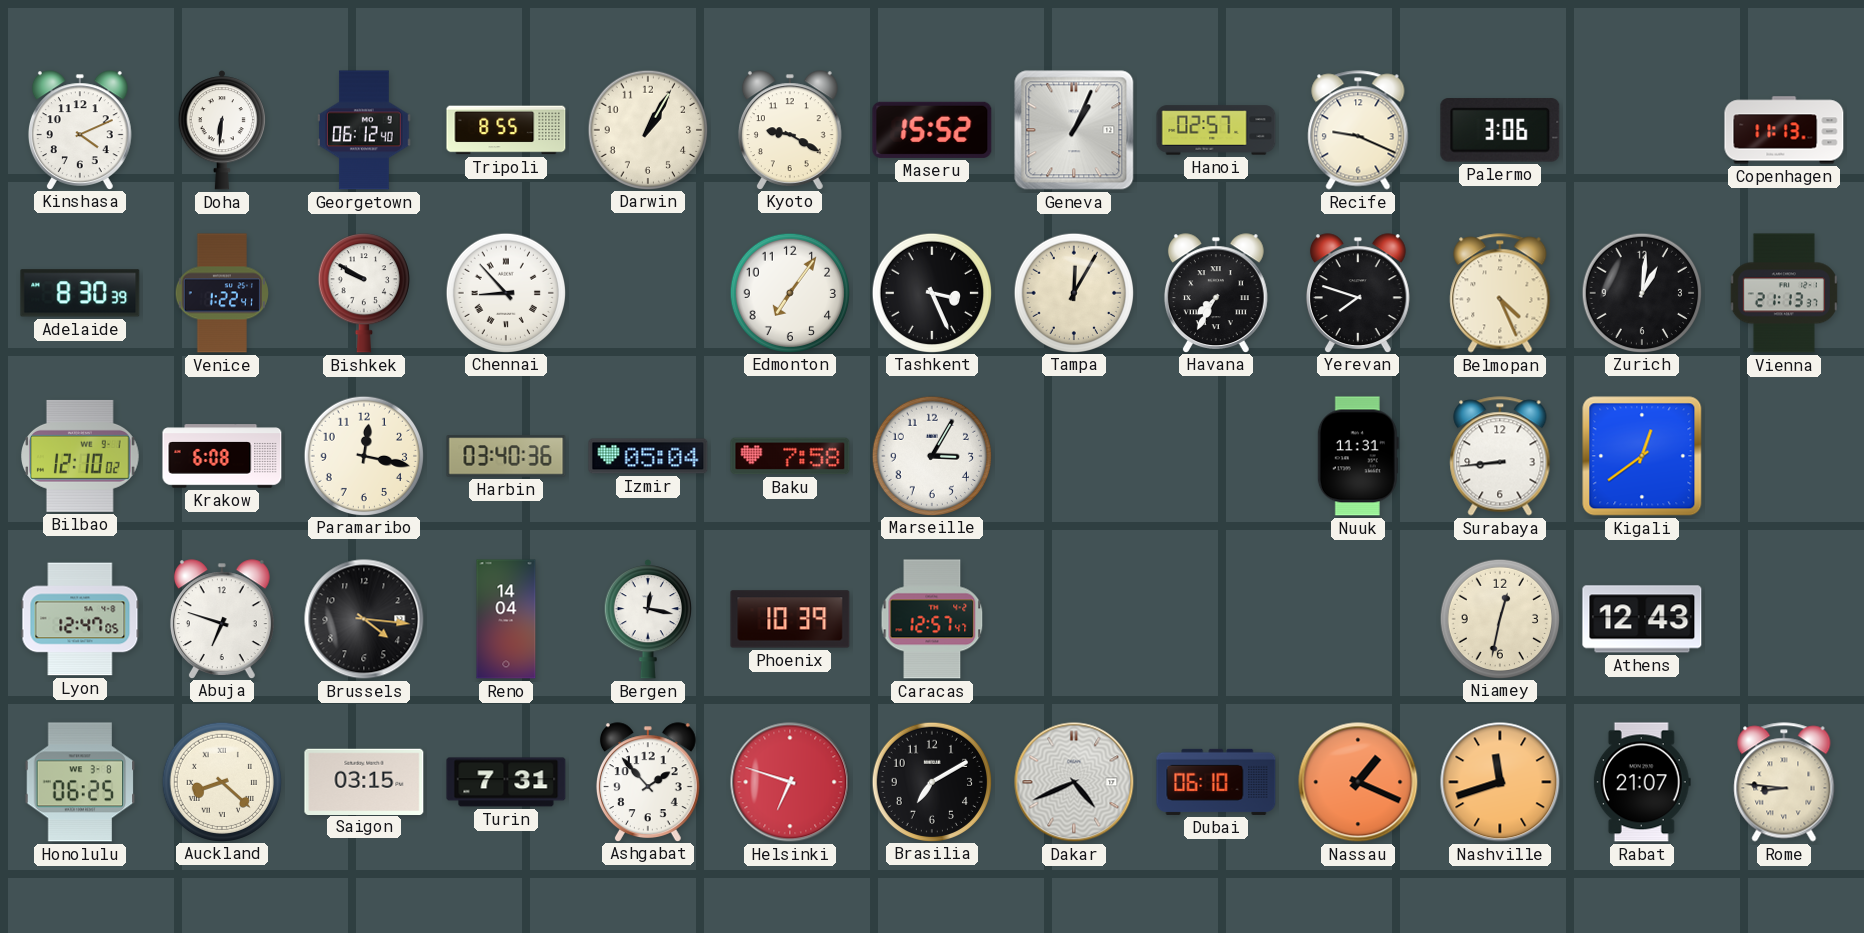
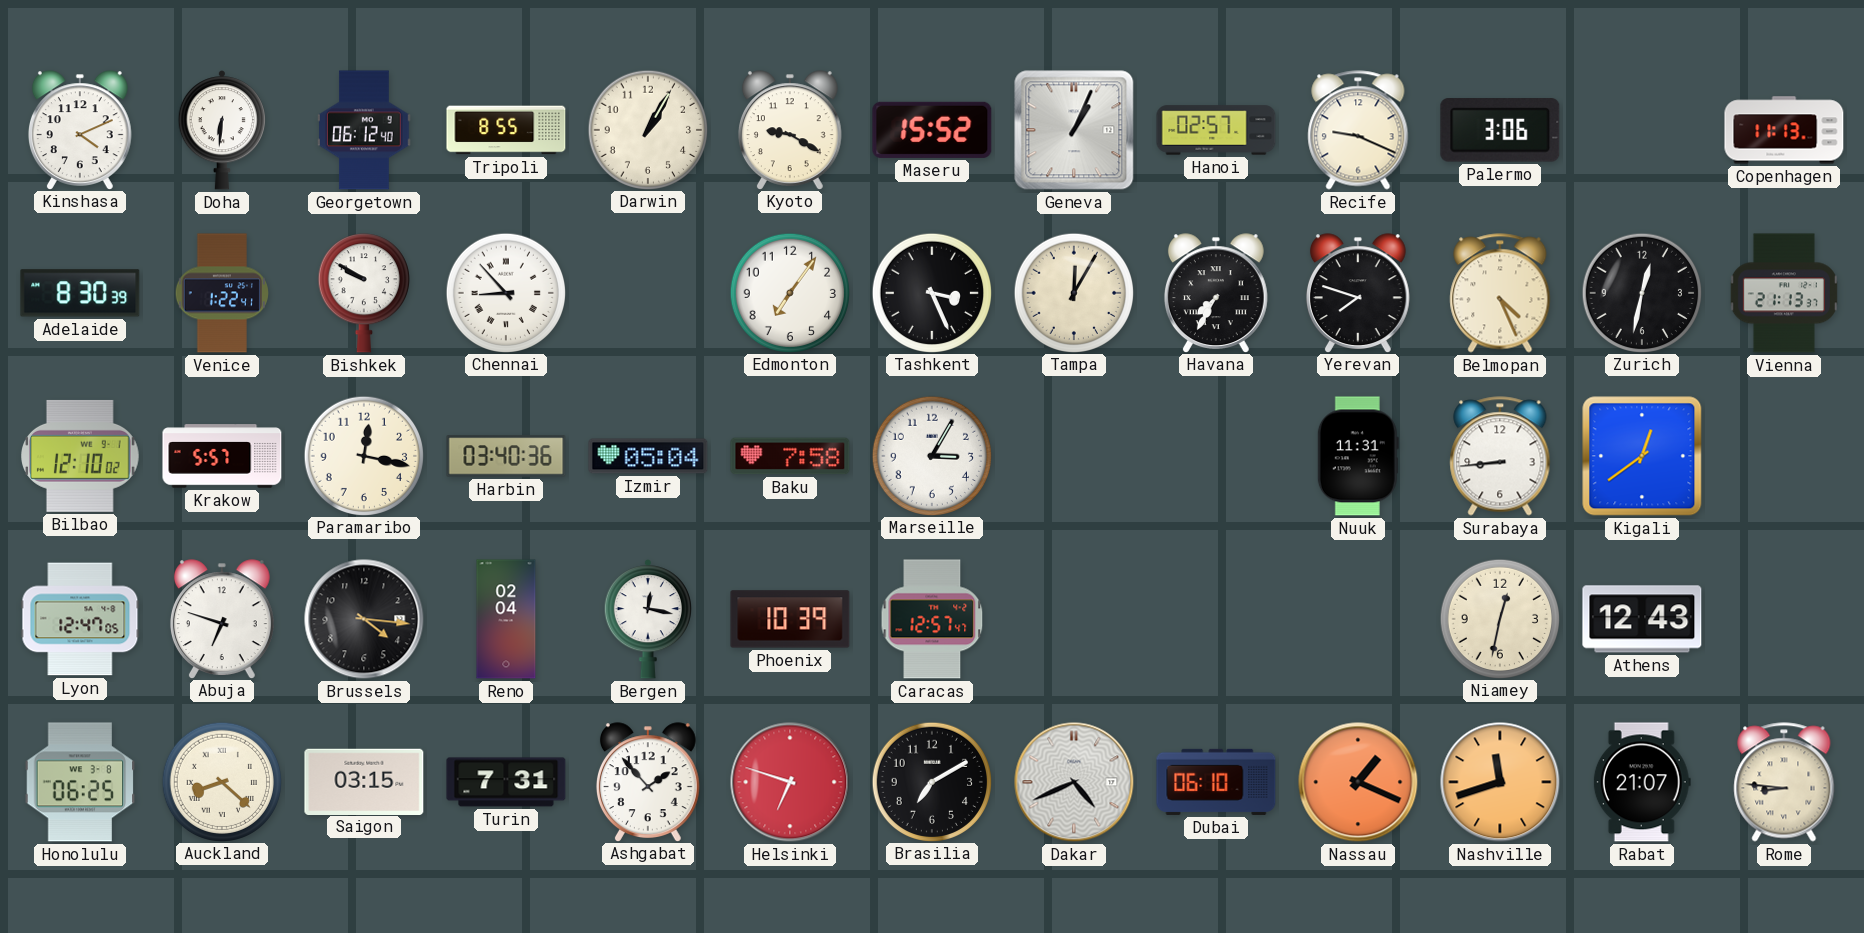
Zurich: 1:01 -> 12:32
Krakow: 6:08 -> 5:57
Reno: 14:04 -> 02:04
